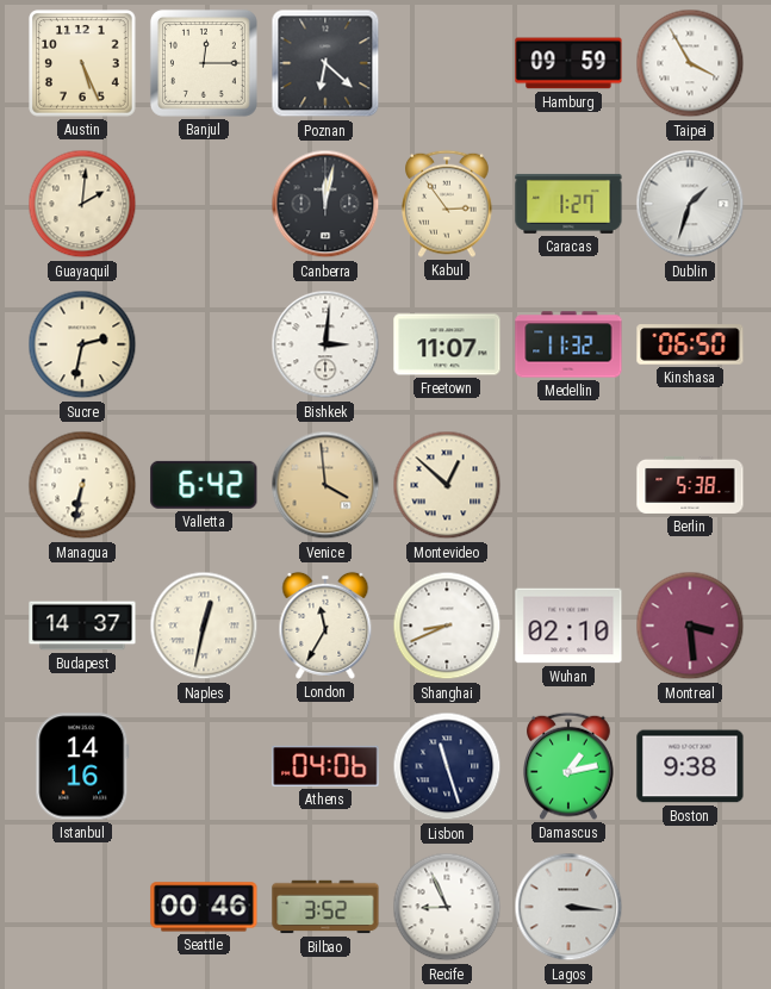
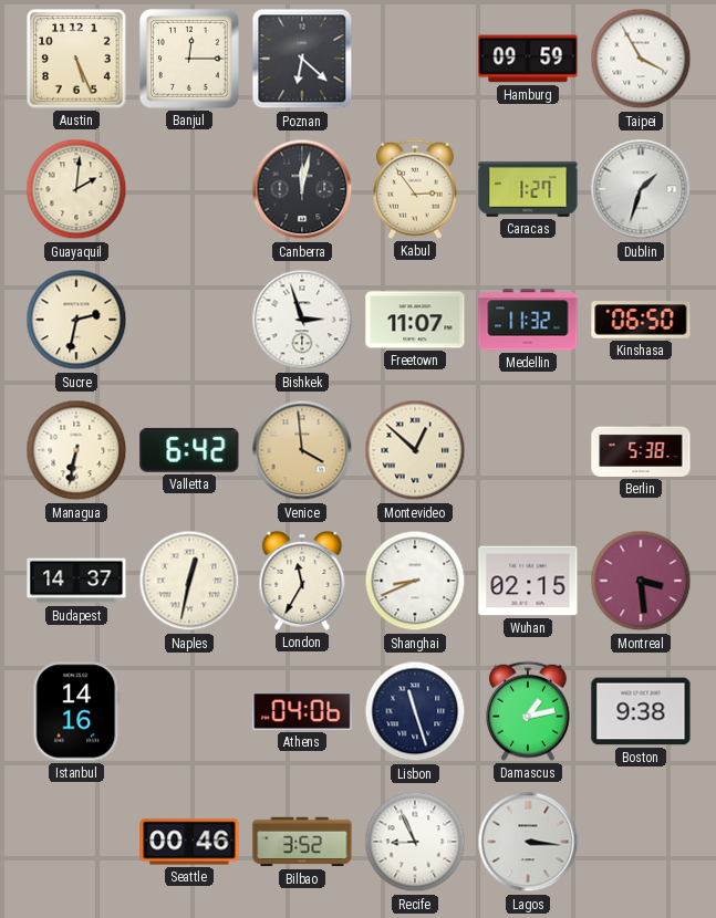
Bishkek: 3:01 -> 2:57
Wuhan: 02:10 -> 02:15
